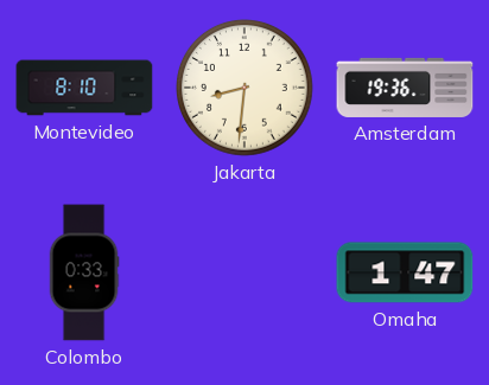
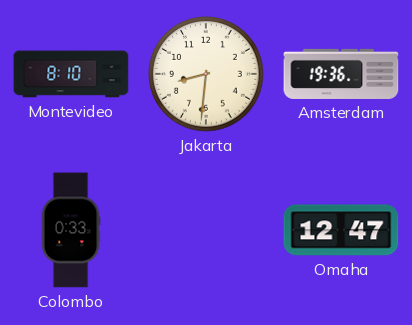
Omaha: 1:47 -> 12:47
